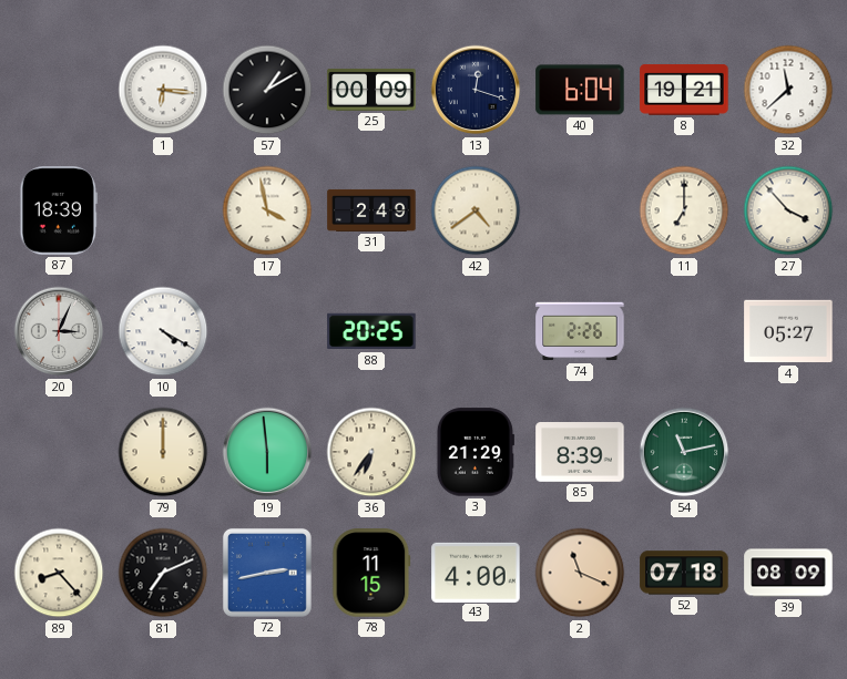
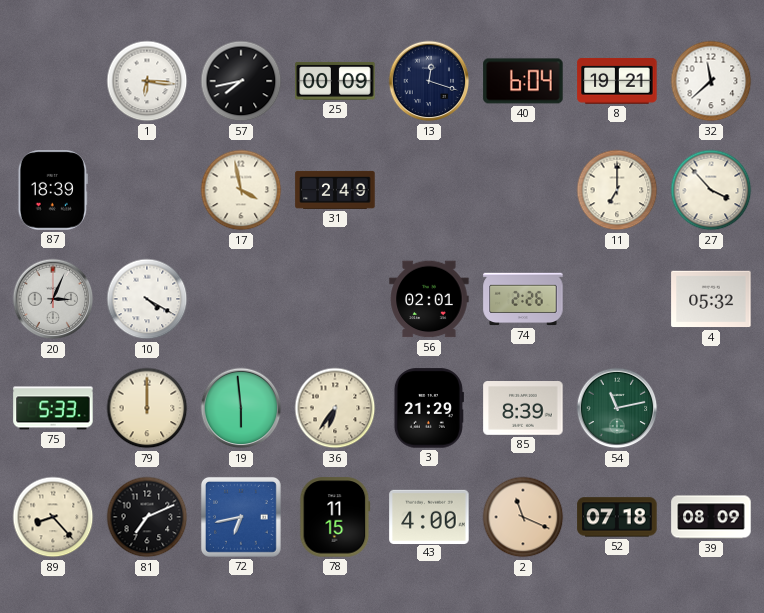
57: 1:10 -> 7:43
42: 4:39 -> none
88: 20:25 -> none
56: none -> 02:01
4: 05:27 -> 05:32
75: none -> 5:33
72: 2:43 -> 6:43
